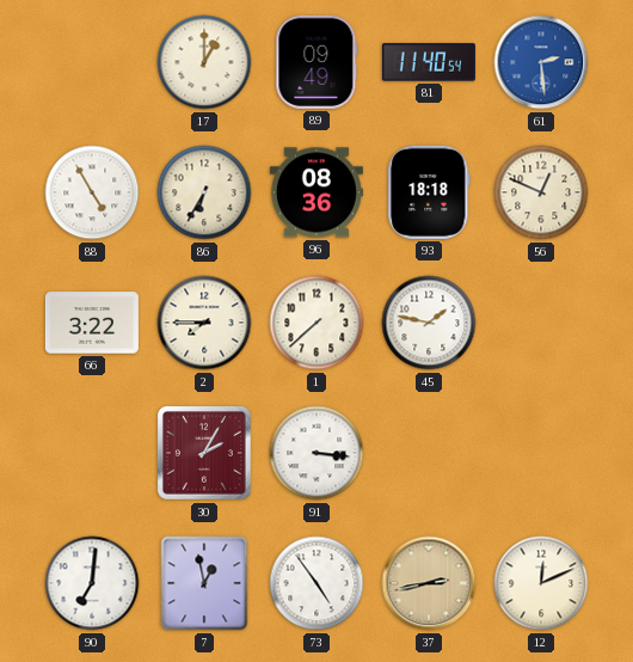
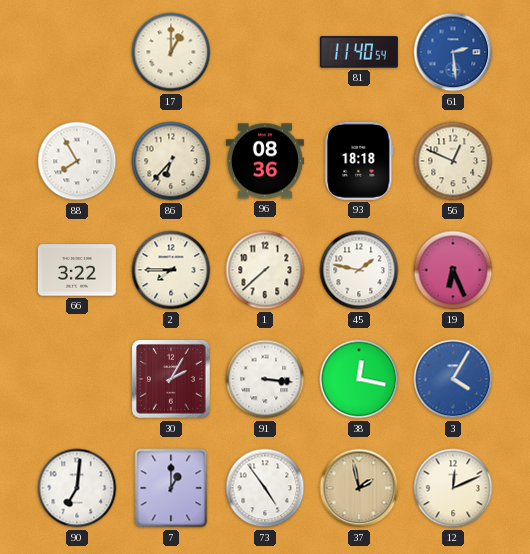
89: 09:49 -> none
88: 4:55 -> 7:55
86: 6:35 -> 6:37
19: none -> 6:26
38: none -> 12:17
3: none -> 4:05
7: 12:58 -> 1:00
37: 2:43 -> 1:58
